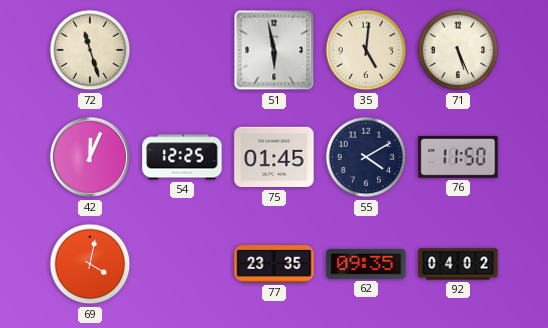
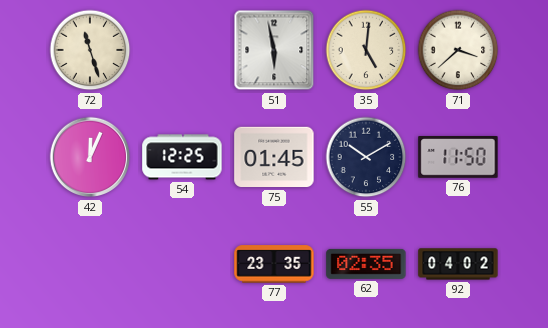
71: 5:26 -> 3:38
55: 4:10 -> 10:10
69: 4:02 -> none
62: 09:35 -> 02:35
